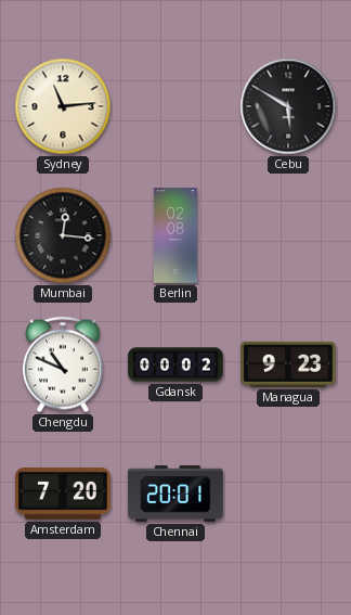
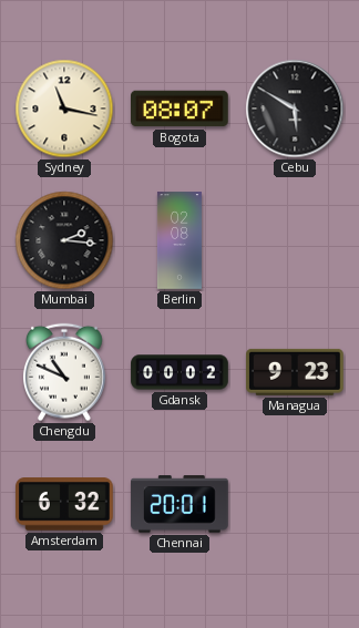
Sydney: 11:14 -> 11:17
Bogota: none -> 08:07
Mumbai: 12:16 -> 2:16
Amsterdam: 7:20 -> 6:32
